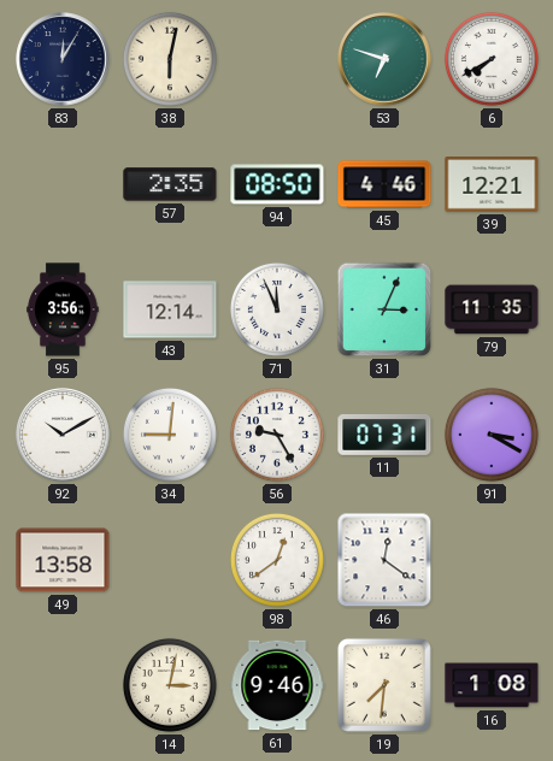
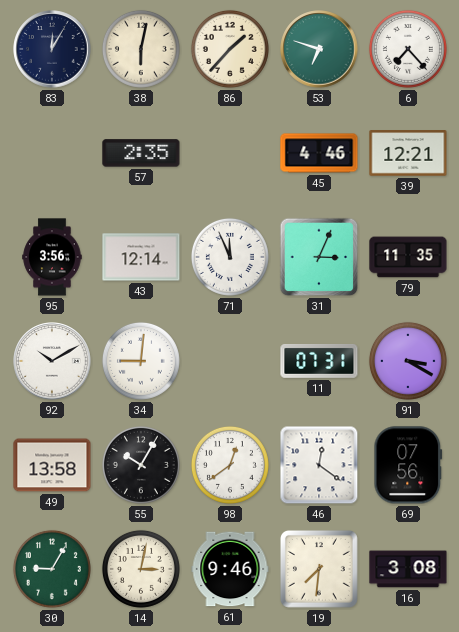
86: none -> 1:37
6: 7:40 -> 7:23
94: 08:50 -> none
56: 9:25 -> none
55: none -> 10:05
69: none -> 07:56
30: none -> 9:05
16: 1:08 -> 3:08
